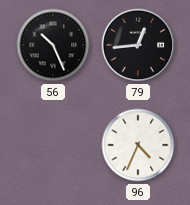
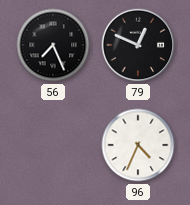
56: 10:26 -> 7:26
79: 12:44 -> 12:49
